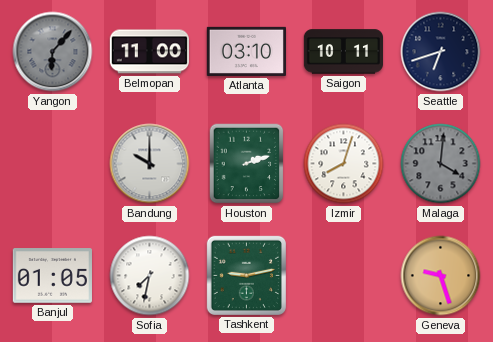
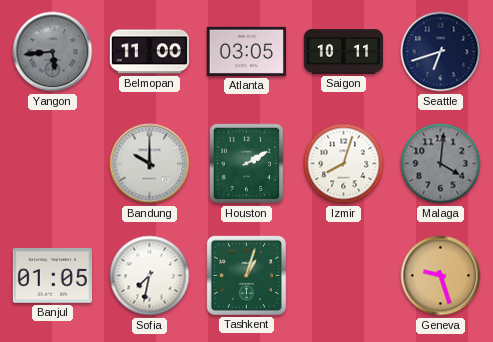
Yangon: 6:07 -> 5:44
Atlanta: 03:10 -> 03:05
Houston: 2:12 -> 2:10
Tashkent: 9:13 -> 1:03
